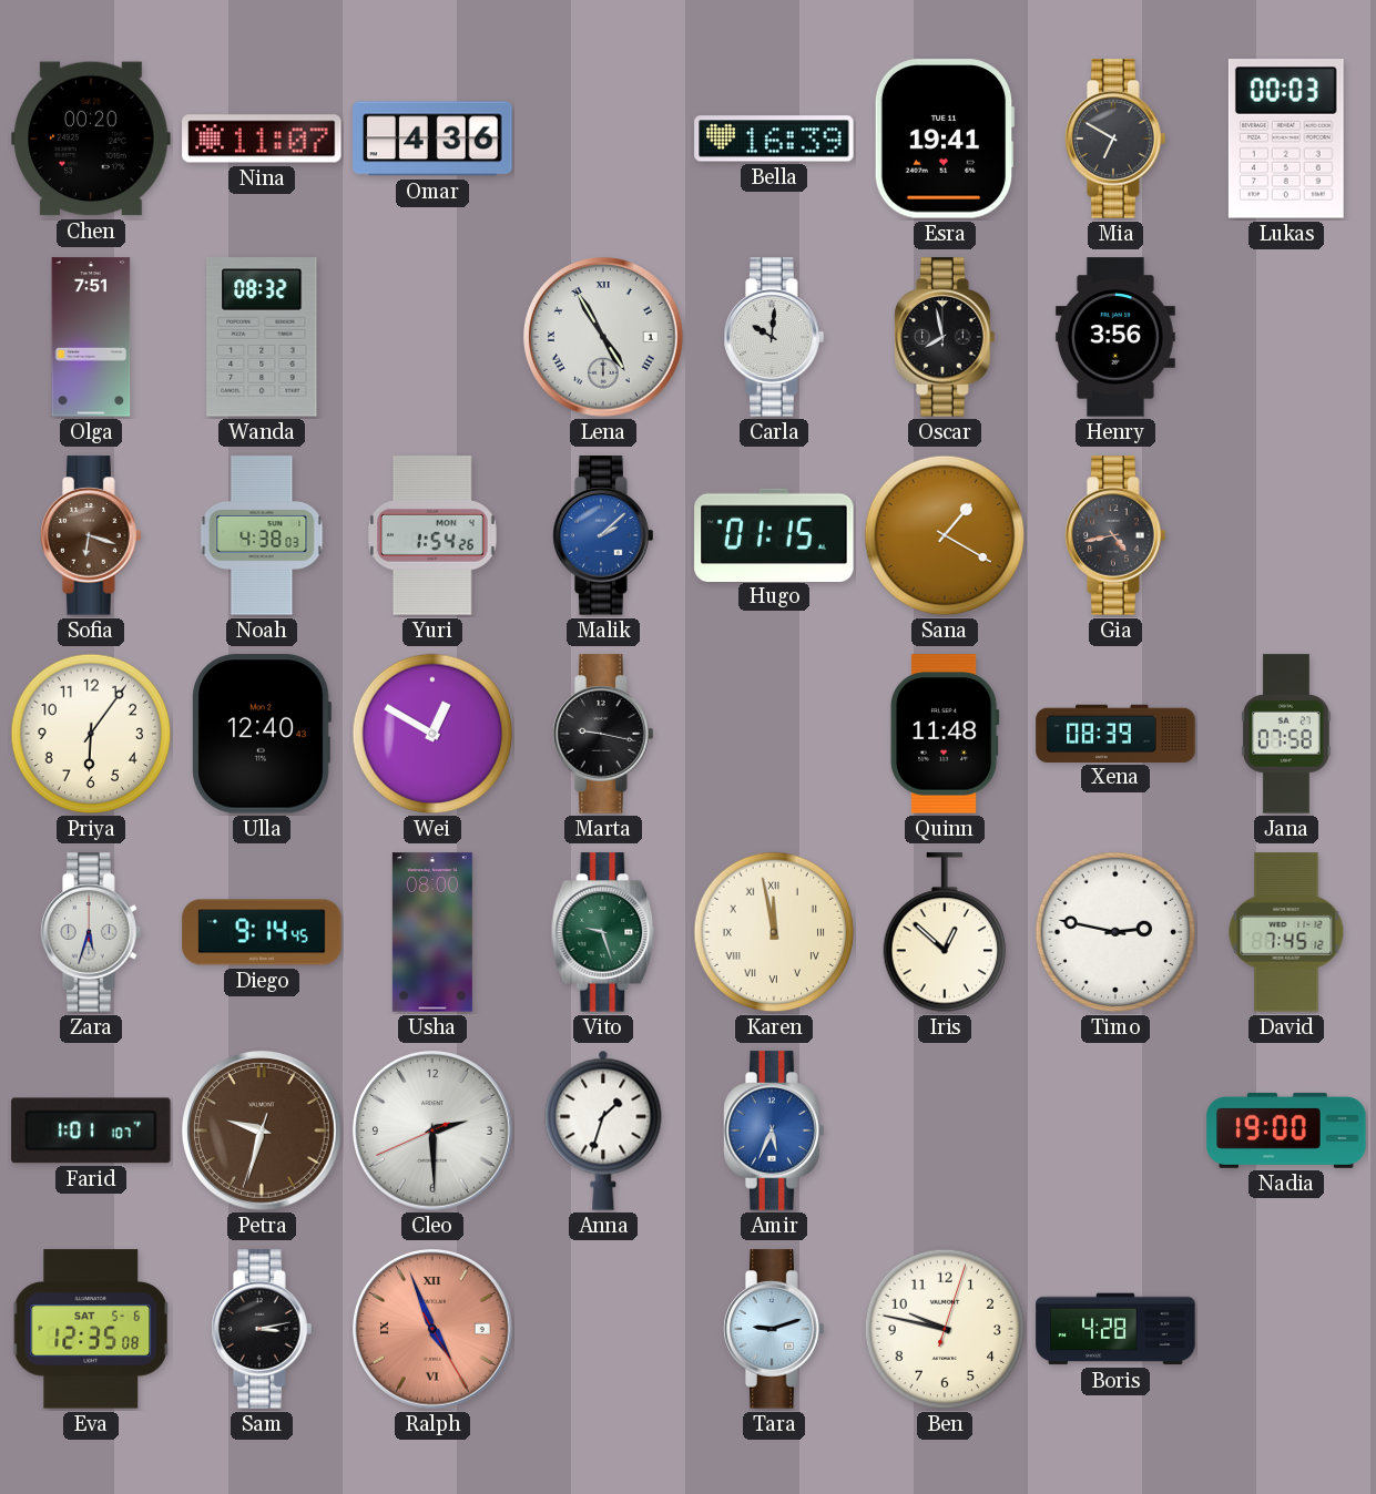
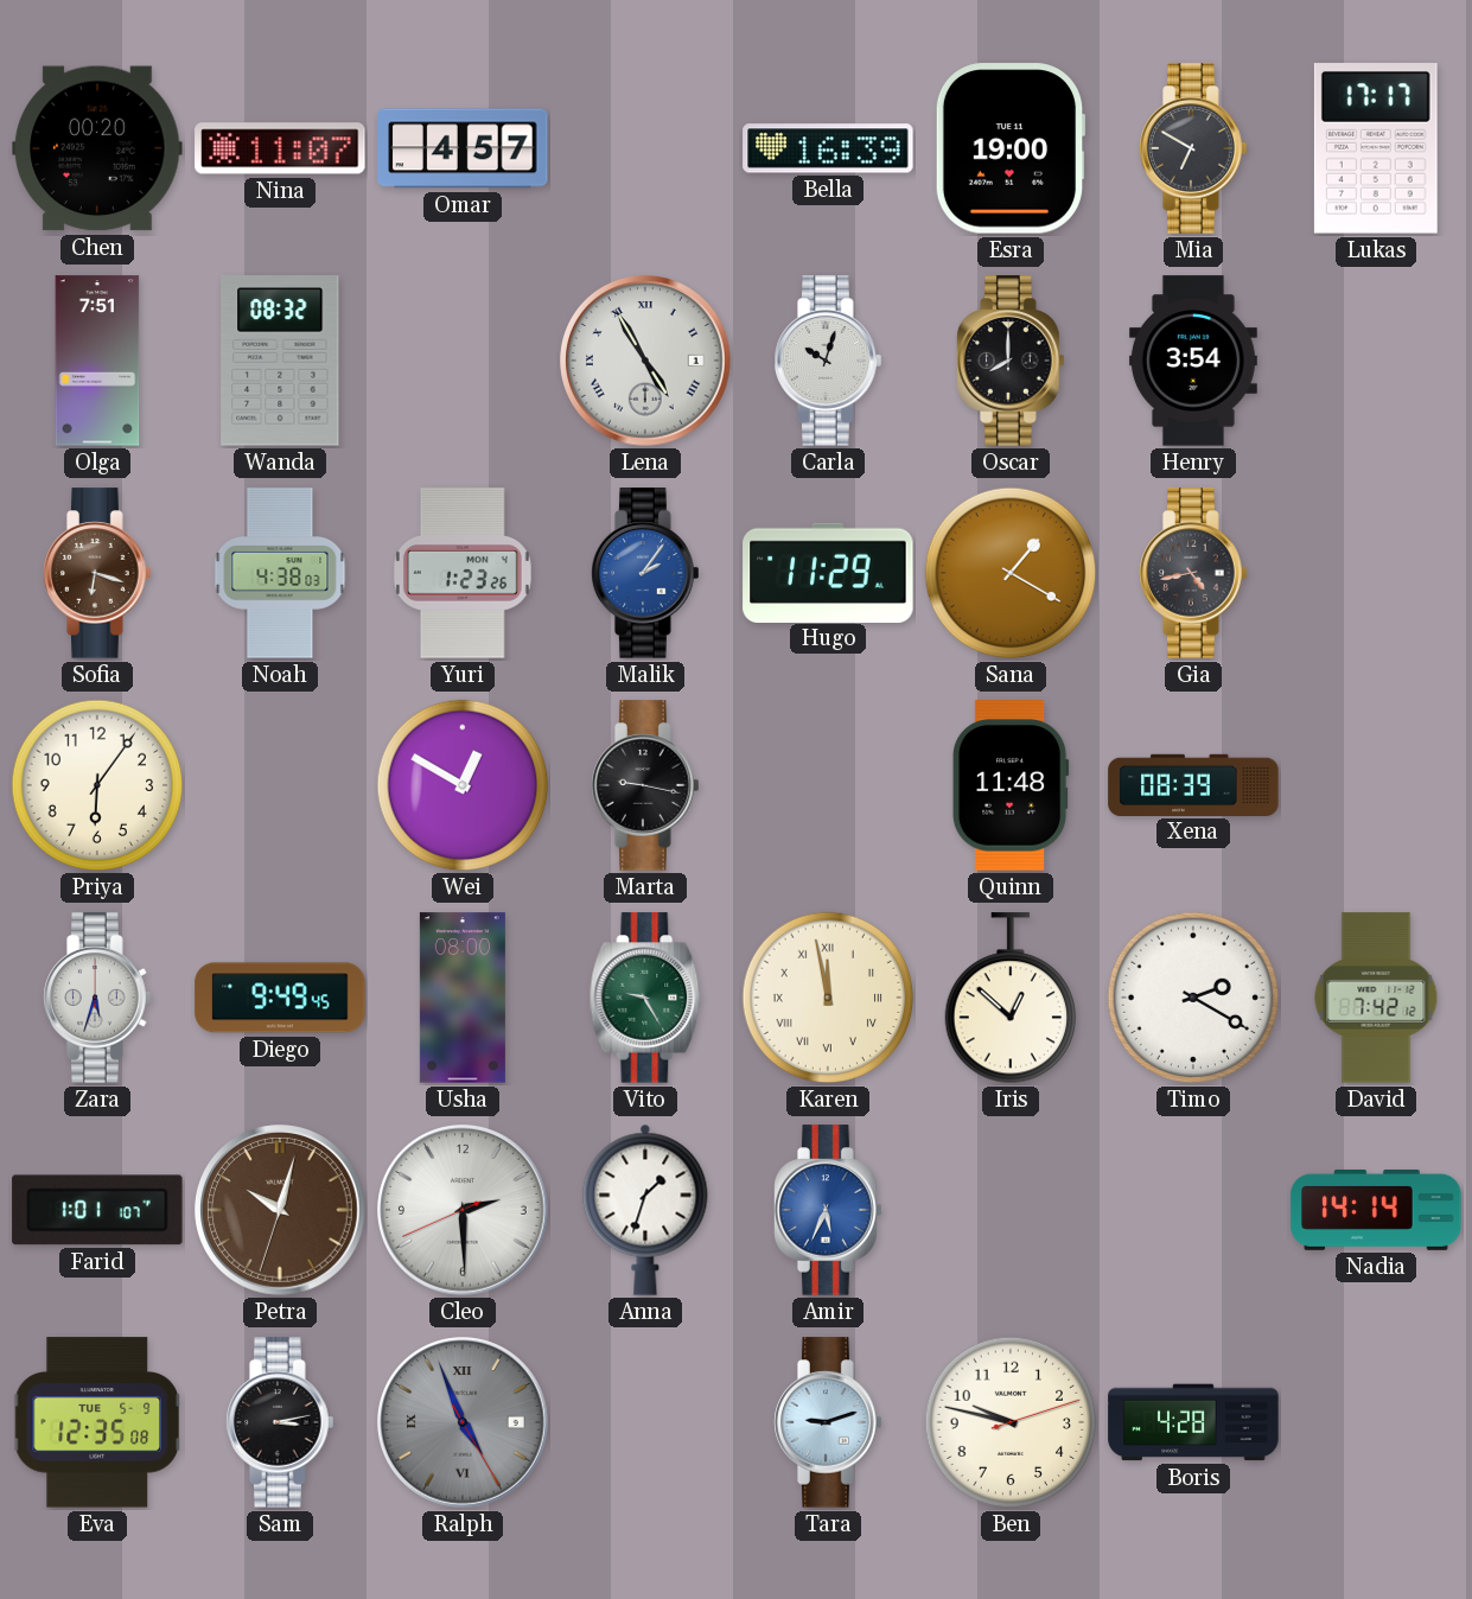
Omar: 4:36 -> 4:57
Esra: 19:41 -> 19:00
Lukas: 00:03 -> 17:17
Carla: 10:01 -> 10:03
Oscar: 7:58 -> 8:00
Henry: 3:56 -> 3:54
Yuri: 1:54 -> 1:23
Malik: 2:08 -> 2:06
Hugo: 01:15 -> 11:29
Ulla: 12:40 -> none
Jana: 07:58 -> none
Diego: 9:14 -> 9:49
Vito: 9:27 -> 9:25
Timo: 2:47 -> 2:20
David: 7:45 -> 7:42
Petra: 9:32 -> 10:02
Nadia: 19:00 -> 14:14
Eva date: SAT 5-6 -> TUE 5-9
Ralph dial: salmon -> grey
Ben: 9:47:03 -> 9:47:12
